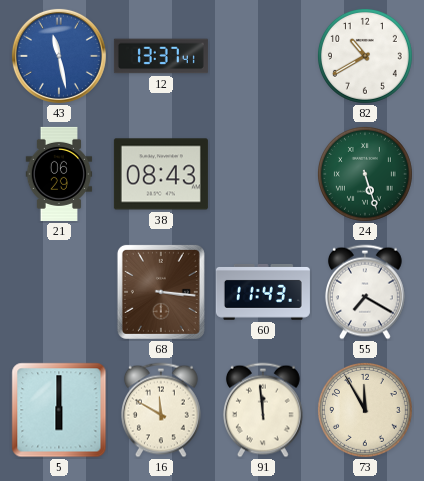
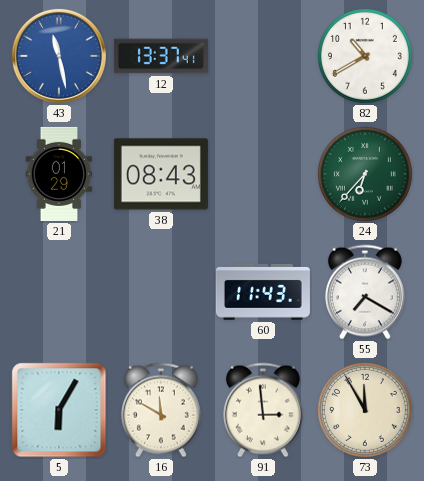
21: 06:29 -> 01:29
24: 5:27 -> 6:37
68: 3:16 -> none
5: 6:00 -> 6:05
91: 11:59 -> 2:59
